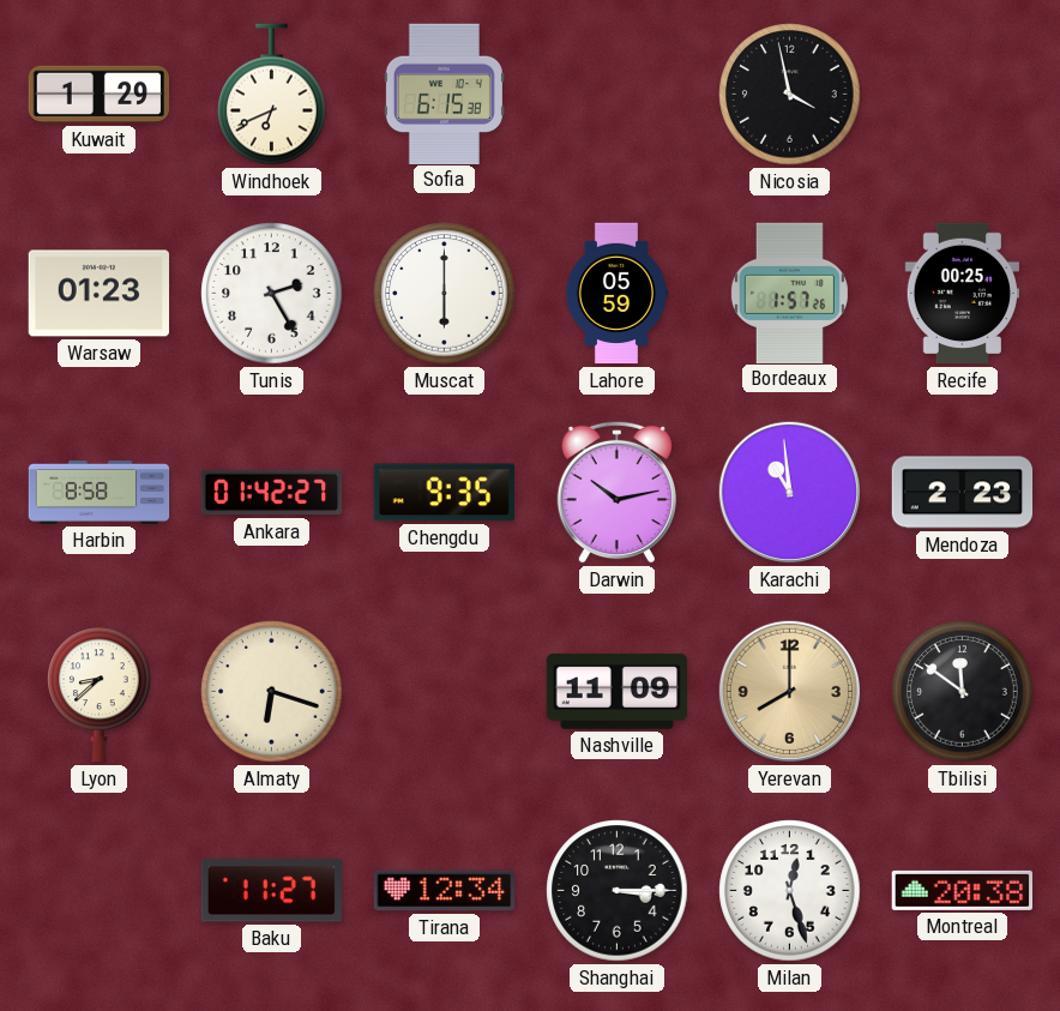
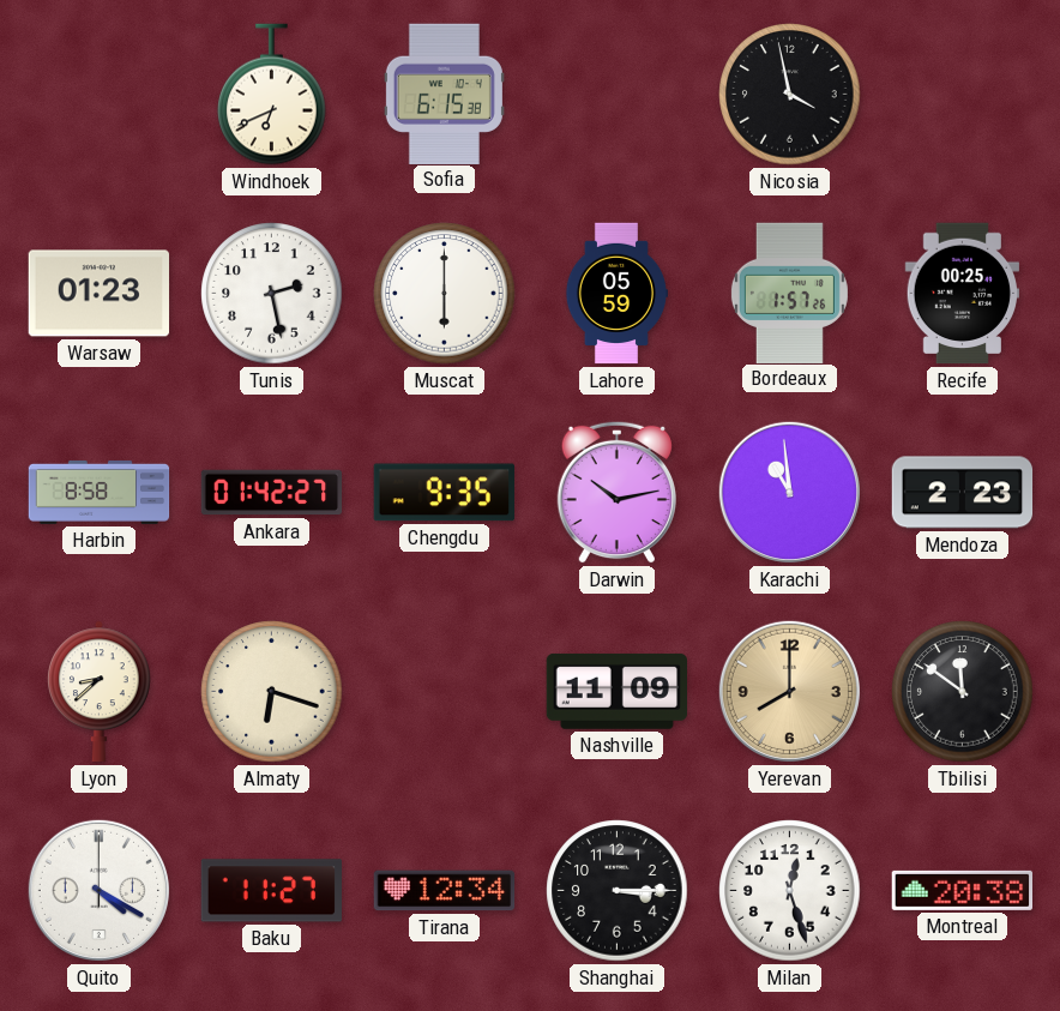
Kuwait: 1:29 -> none
Tunis: 2:25 -> 2:28
Quito: none -> 4:20
